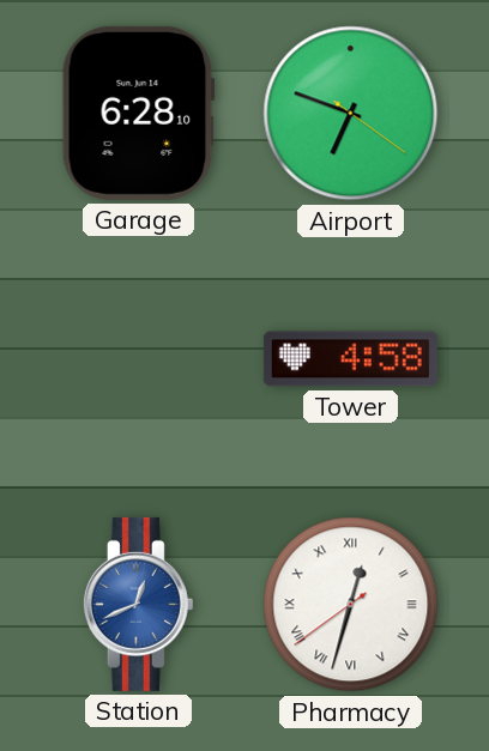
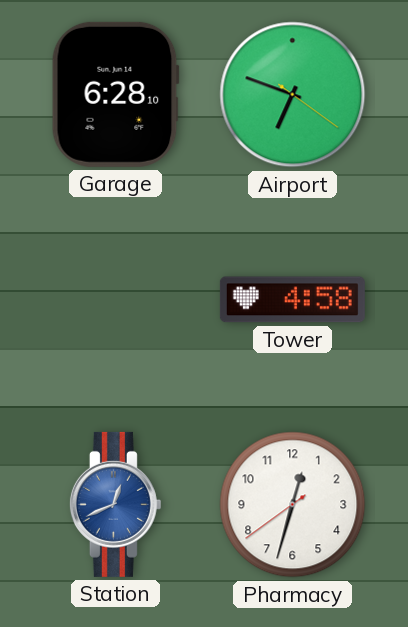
Pharmacy numerals: Roman -> Arabic
